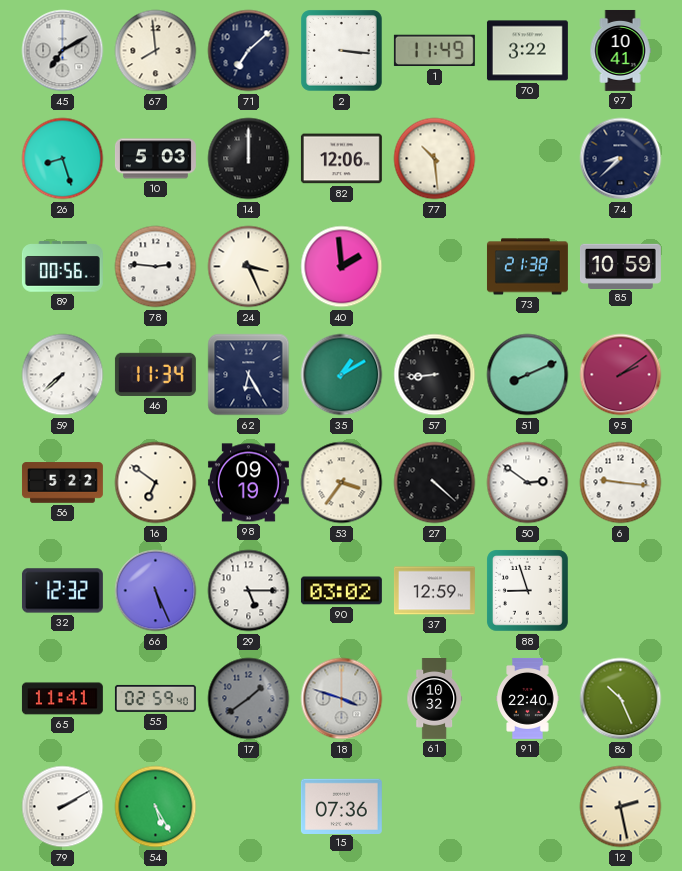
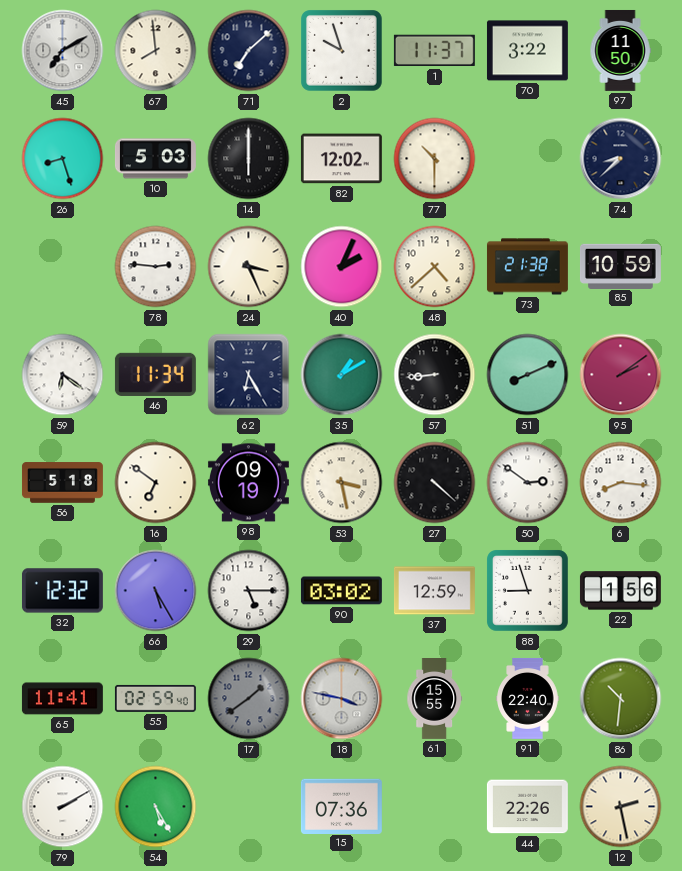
2: 3:16 -> 9:57
1: 11:49 -> 11:37
97: 10:41 -> 11:50
14: 12:00 -> 6:00
82: 12:06 -> 12:02
77: 10:29 -> 10:30
89: 00:56 -> none
40: 1:59 -> 2:04
48: none -> 4:38
59: 7:38 -> 6:21
56: 5:22 -> 5:18
53: 3:36 -> 3:28
6: 9:16 -> 8:16
66: 5:26 -> 5:25
22: none -> 1:56
18: 3:48 -> 3:47
61: 10:32 -> 15:55
86: 10:26 -> 10:31
44: none -> 22:26
